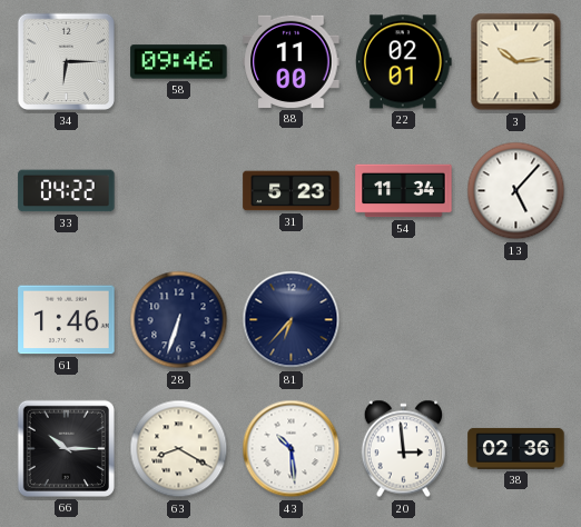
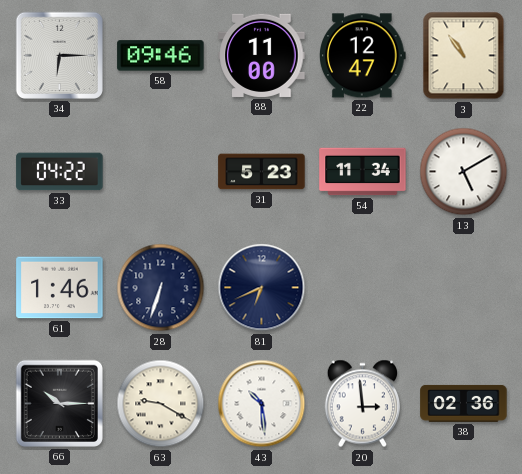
22: 02:01 -> 12:47
3: 10:14 -> 10:54
13: 5:07 -> 5:10
81: 6:37 -> 6:41
63: 8:20 -> 9:20
